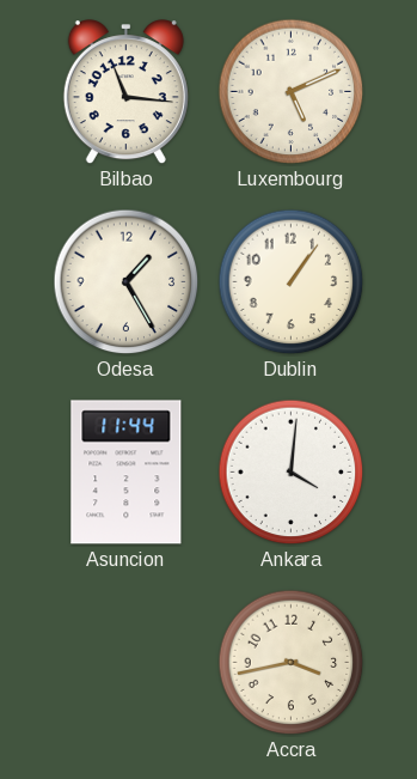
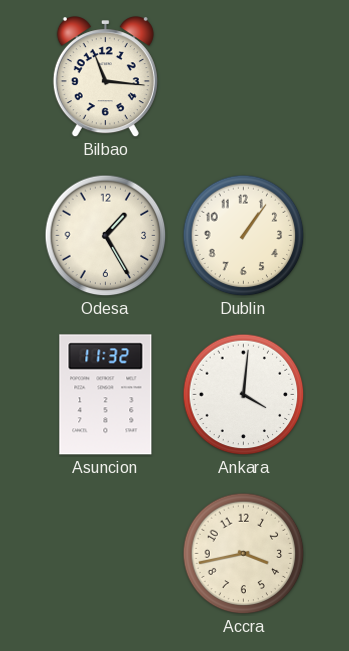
Luxembourg: 5:11 -> none
Asuncion: 11:44 -> 11:32
